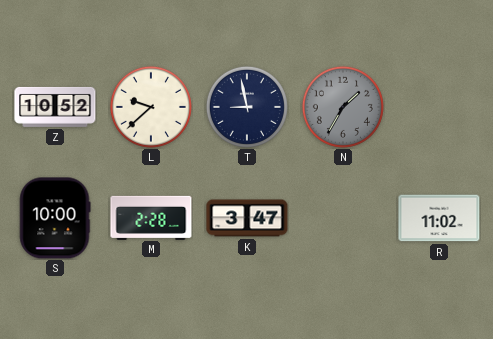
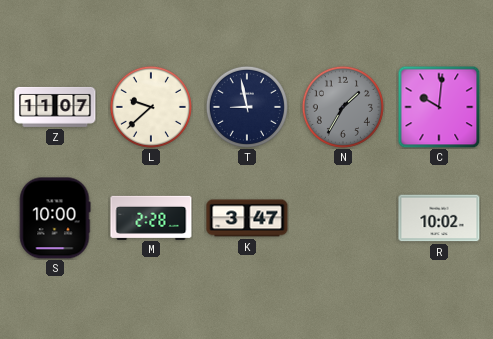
Z: 10:52 -> 11:07
C: none -> 10:01
R: 11:02 -> 10:02
